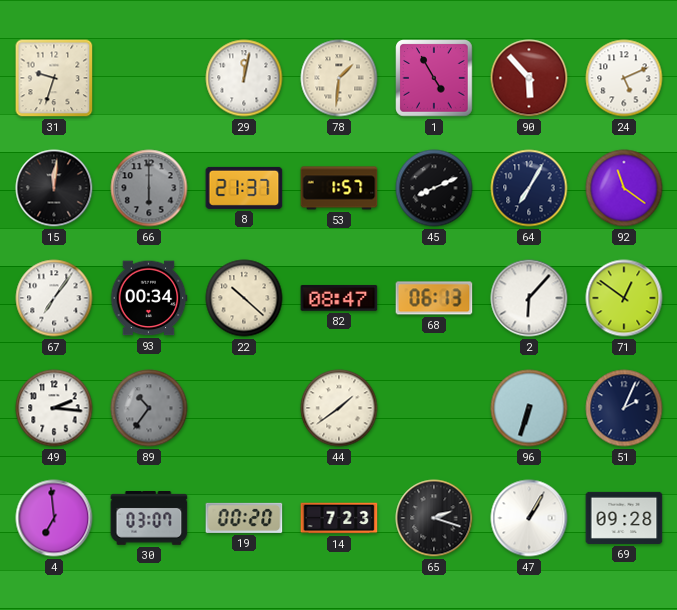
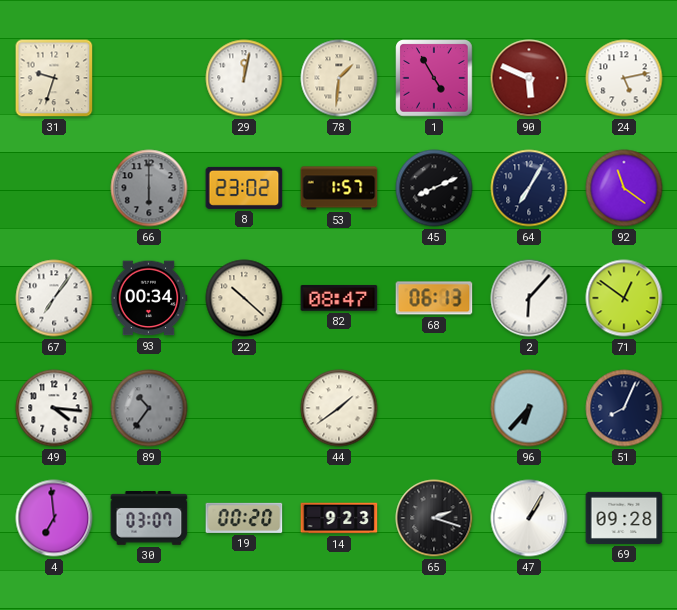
90: 5:53 -> 5:49
24: 5:11 -> 5:13
15: 12:01 -> none
8: 21:37 -> 23:02
49: 2:16 -> 4:16
96: 6:33 -> 6:37
51: 2:04 -> 8:04
14: 7:23 -> 9:23
